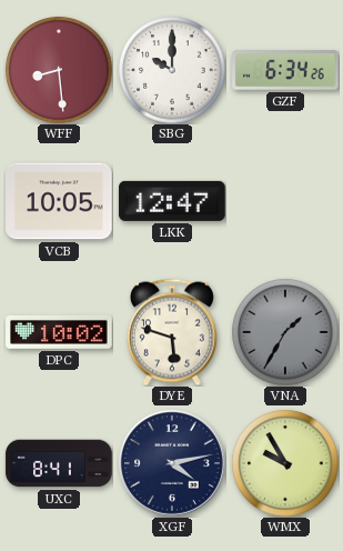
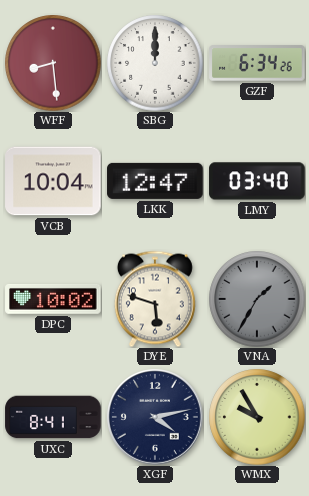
SBG: 10:00 -> 12:00
VCB: 10:05 -> 10:04
LMY: none -> 03:40
